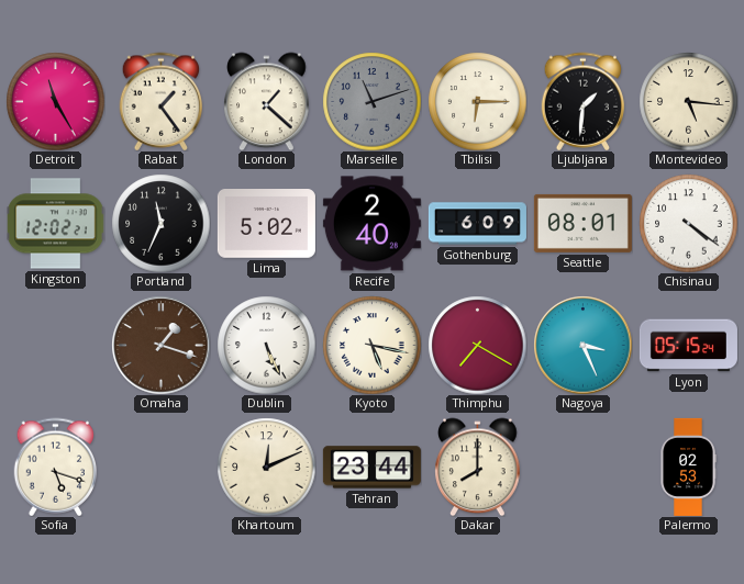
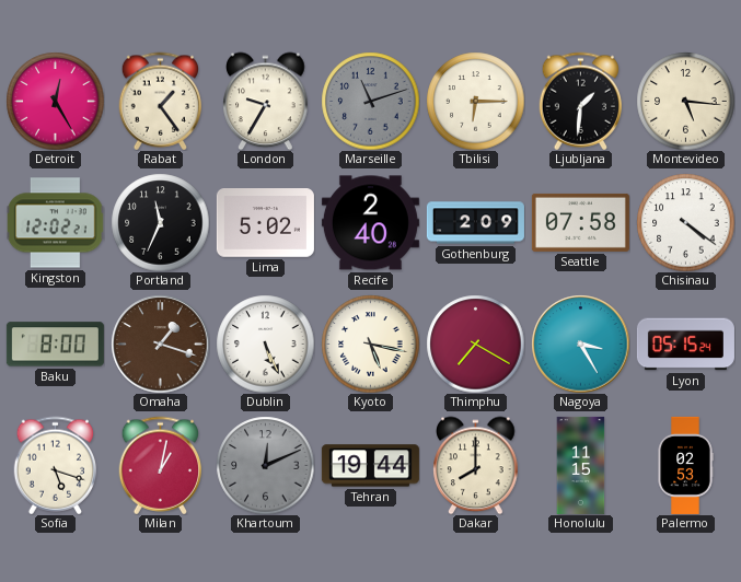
Detroit: 11:25 -> 12:25
London: 1:22 -> 9:35
Gothenburg: 6:09 -> 2:09
Seattle: 08:01 -> 07:58
Baku: none -> 8:00
Nagoya: 3:26 -> 3:25
Milan: none -> 1:02
Khartoum dial: cream -> grey
Tehran: 23:44 -> 19:44
Honolulu: none -> 11:15
